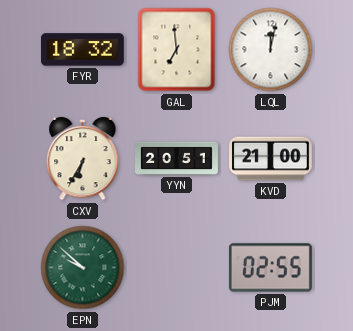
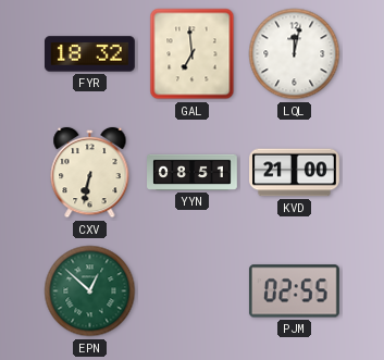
CXV: 6:35 -> 6:32
YYN: 20:51 -> 08:51
EPN: 9:52 -> 12:52
